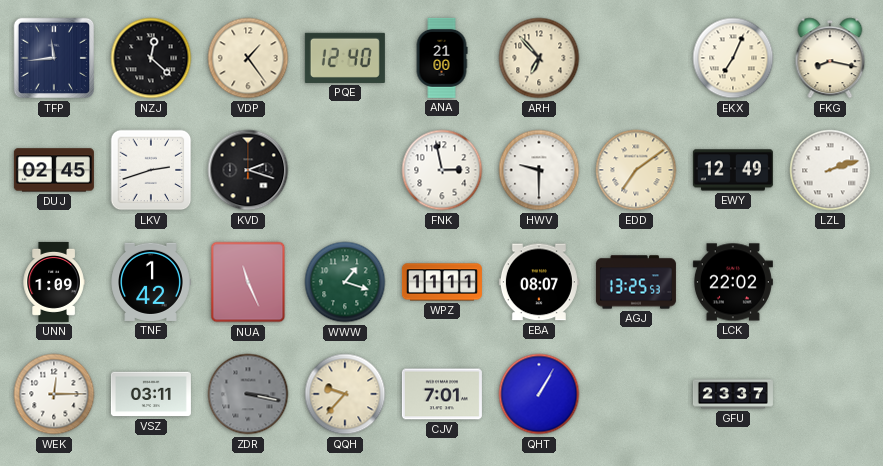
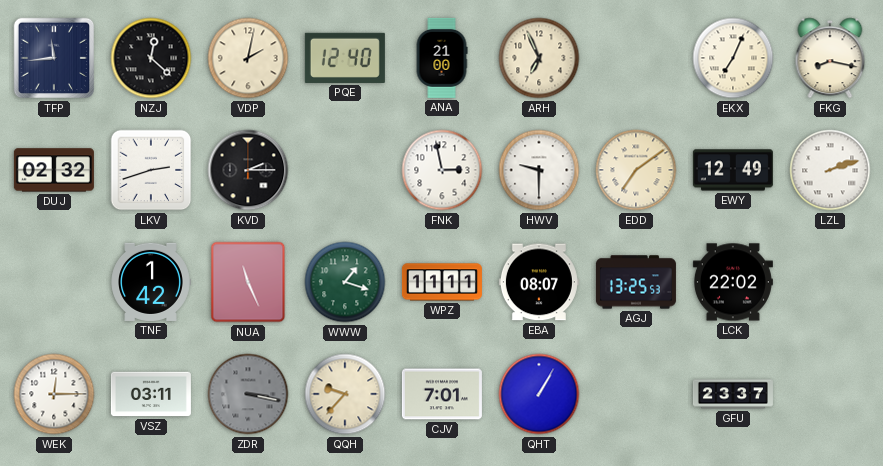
VDP: 1:24 -> 2:02
ARH: 6:53 -> 6:56
DUJ: 02:45 -> 02:32
KVD: 2:18 -> 2:15
UNN: 1:09 -> none
